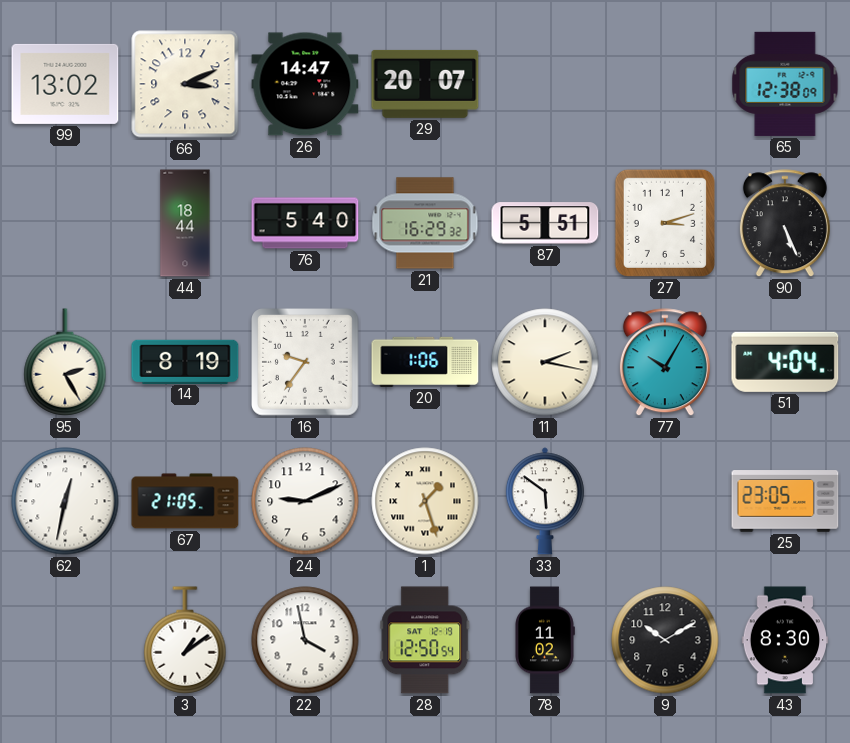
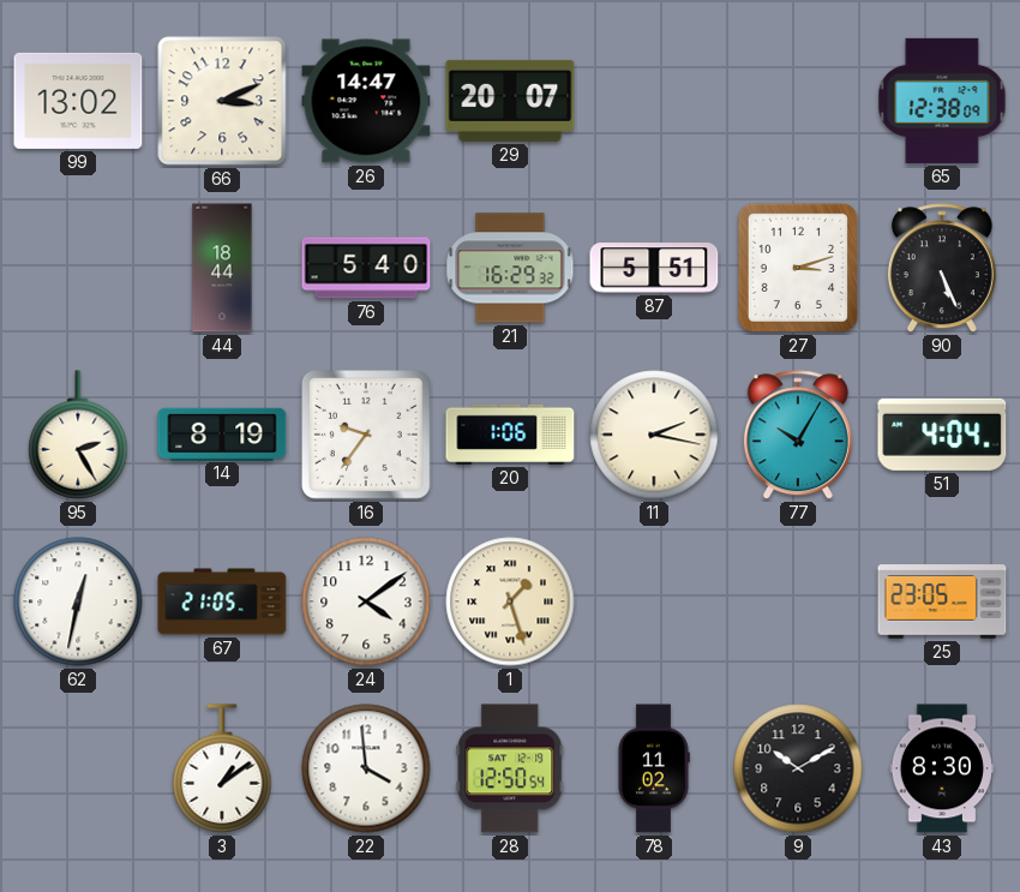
24: 9:11 -> 4:09
33: 5:51 -> none
22: 3:58 -> 3:59
